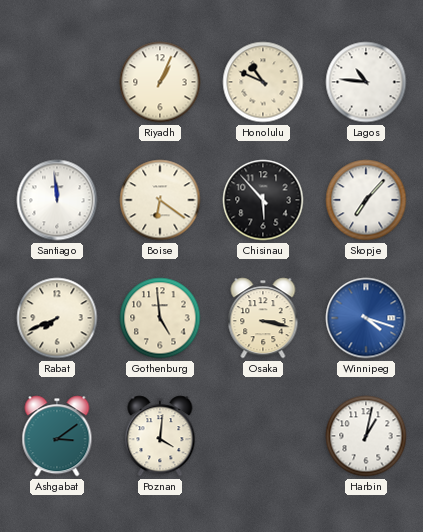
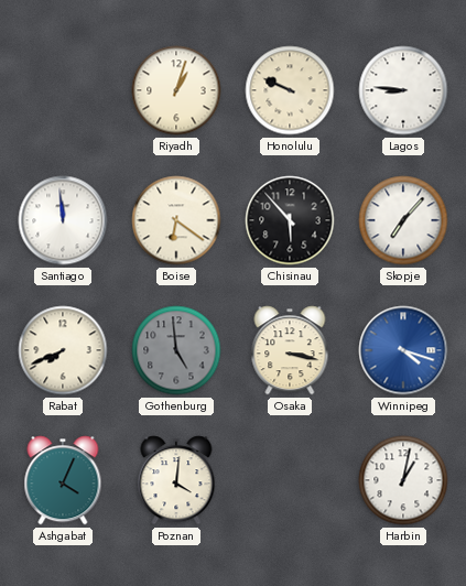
Riyadh: 1:04 -> 1:03
Honolulu: 10:49 -> 9:49
Lagos: 10:46 -> 8:46
Gothenburg dial: cream -> grey
Ashgabat: 3:09 -> 4:04
